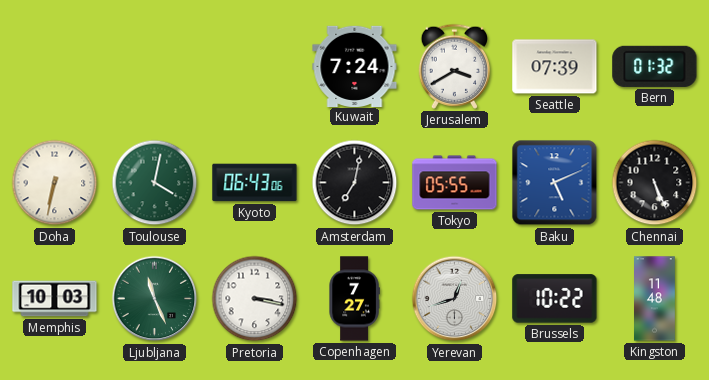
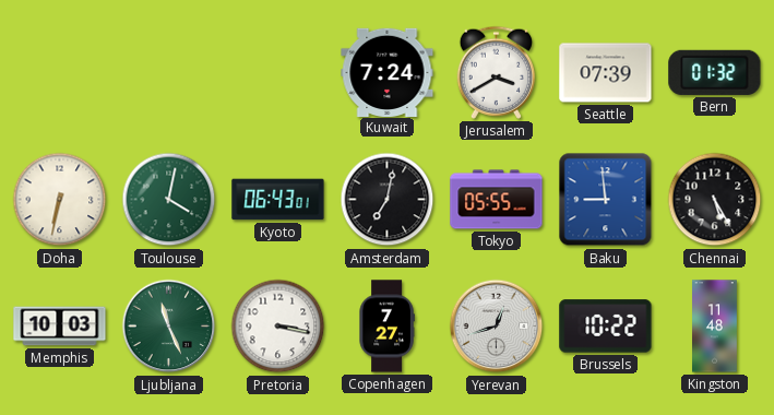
Kyoto: 06:43:06 -> 06:43:01
Baku: 5:11 -> 8:59
Chennai: 5:26 -> 5:25
